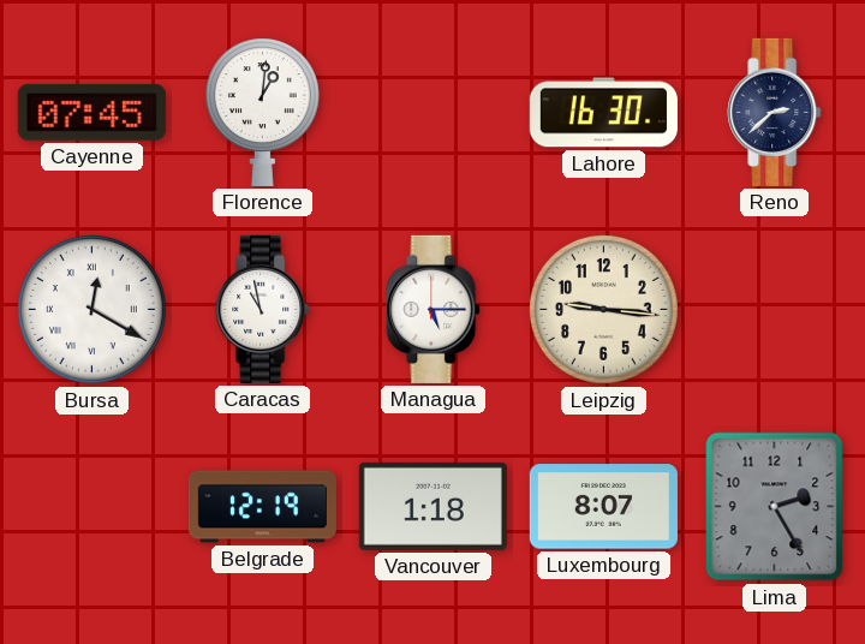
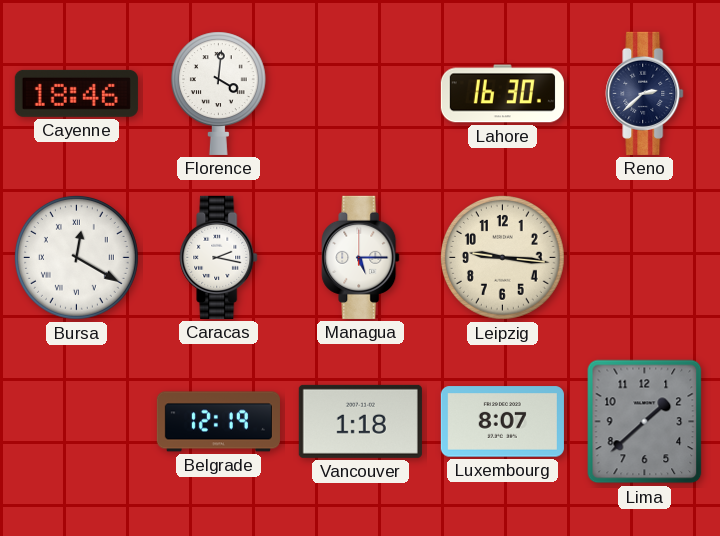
Cayenne: 07:45 -> 18:46
Florence: 1:01 -> 4:01
Caracas: 10:58 -> 2:17
Lima: 2:25 -> 1:38
